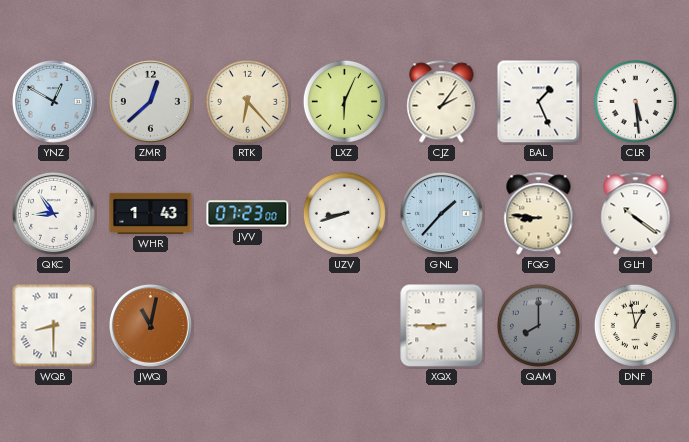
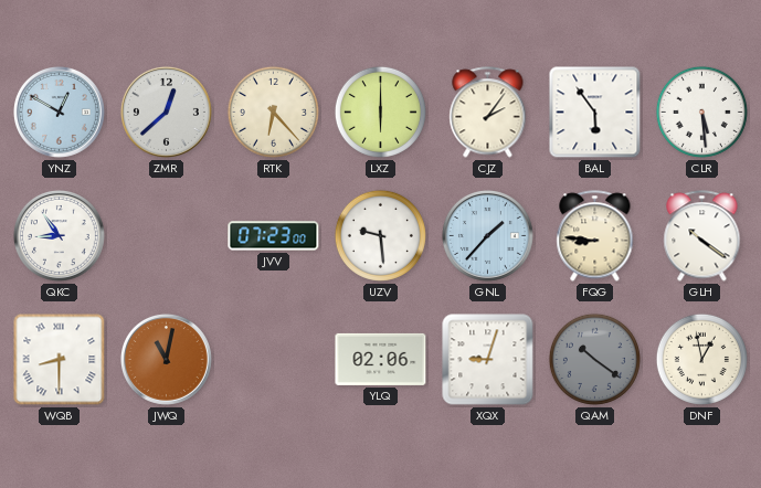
LXZ: 6:04 -> 6:00
BAL: 1:26 -> 5:54
WHR: 1:43 -> none
UZV: 8:42 -> 9:29
YLQ: none -> 02:06
XQX: 8:45 -> 9:03
QAM: 8:00 -> 10:21
